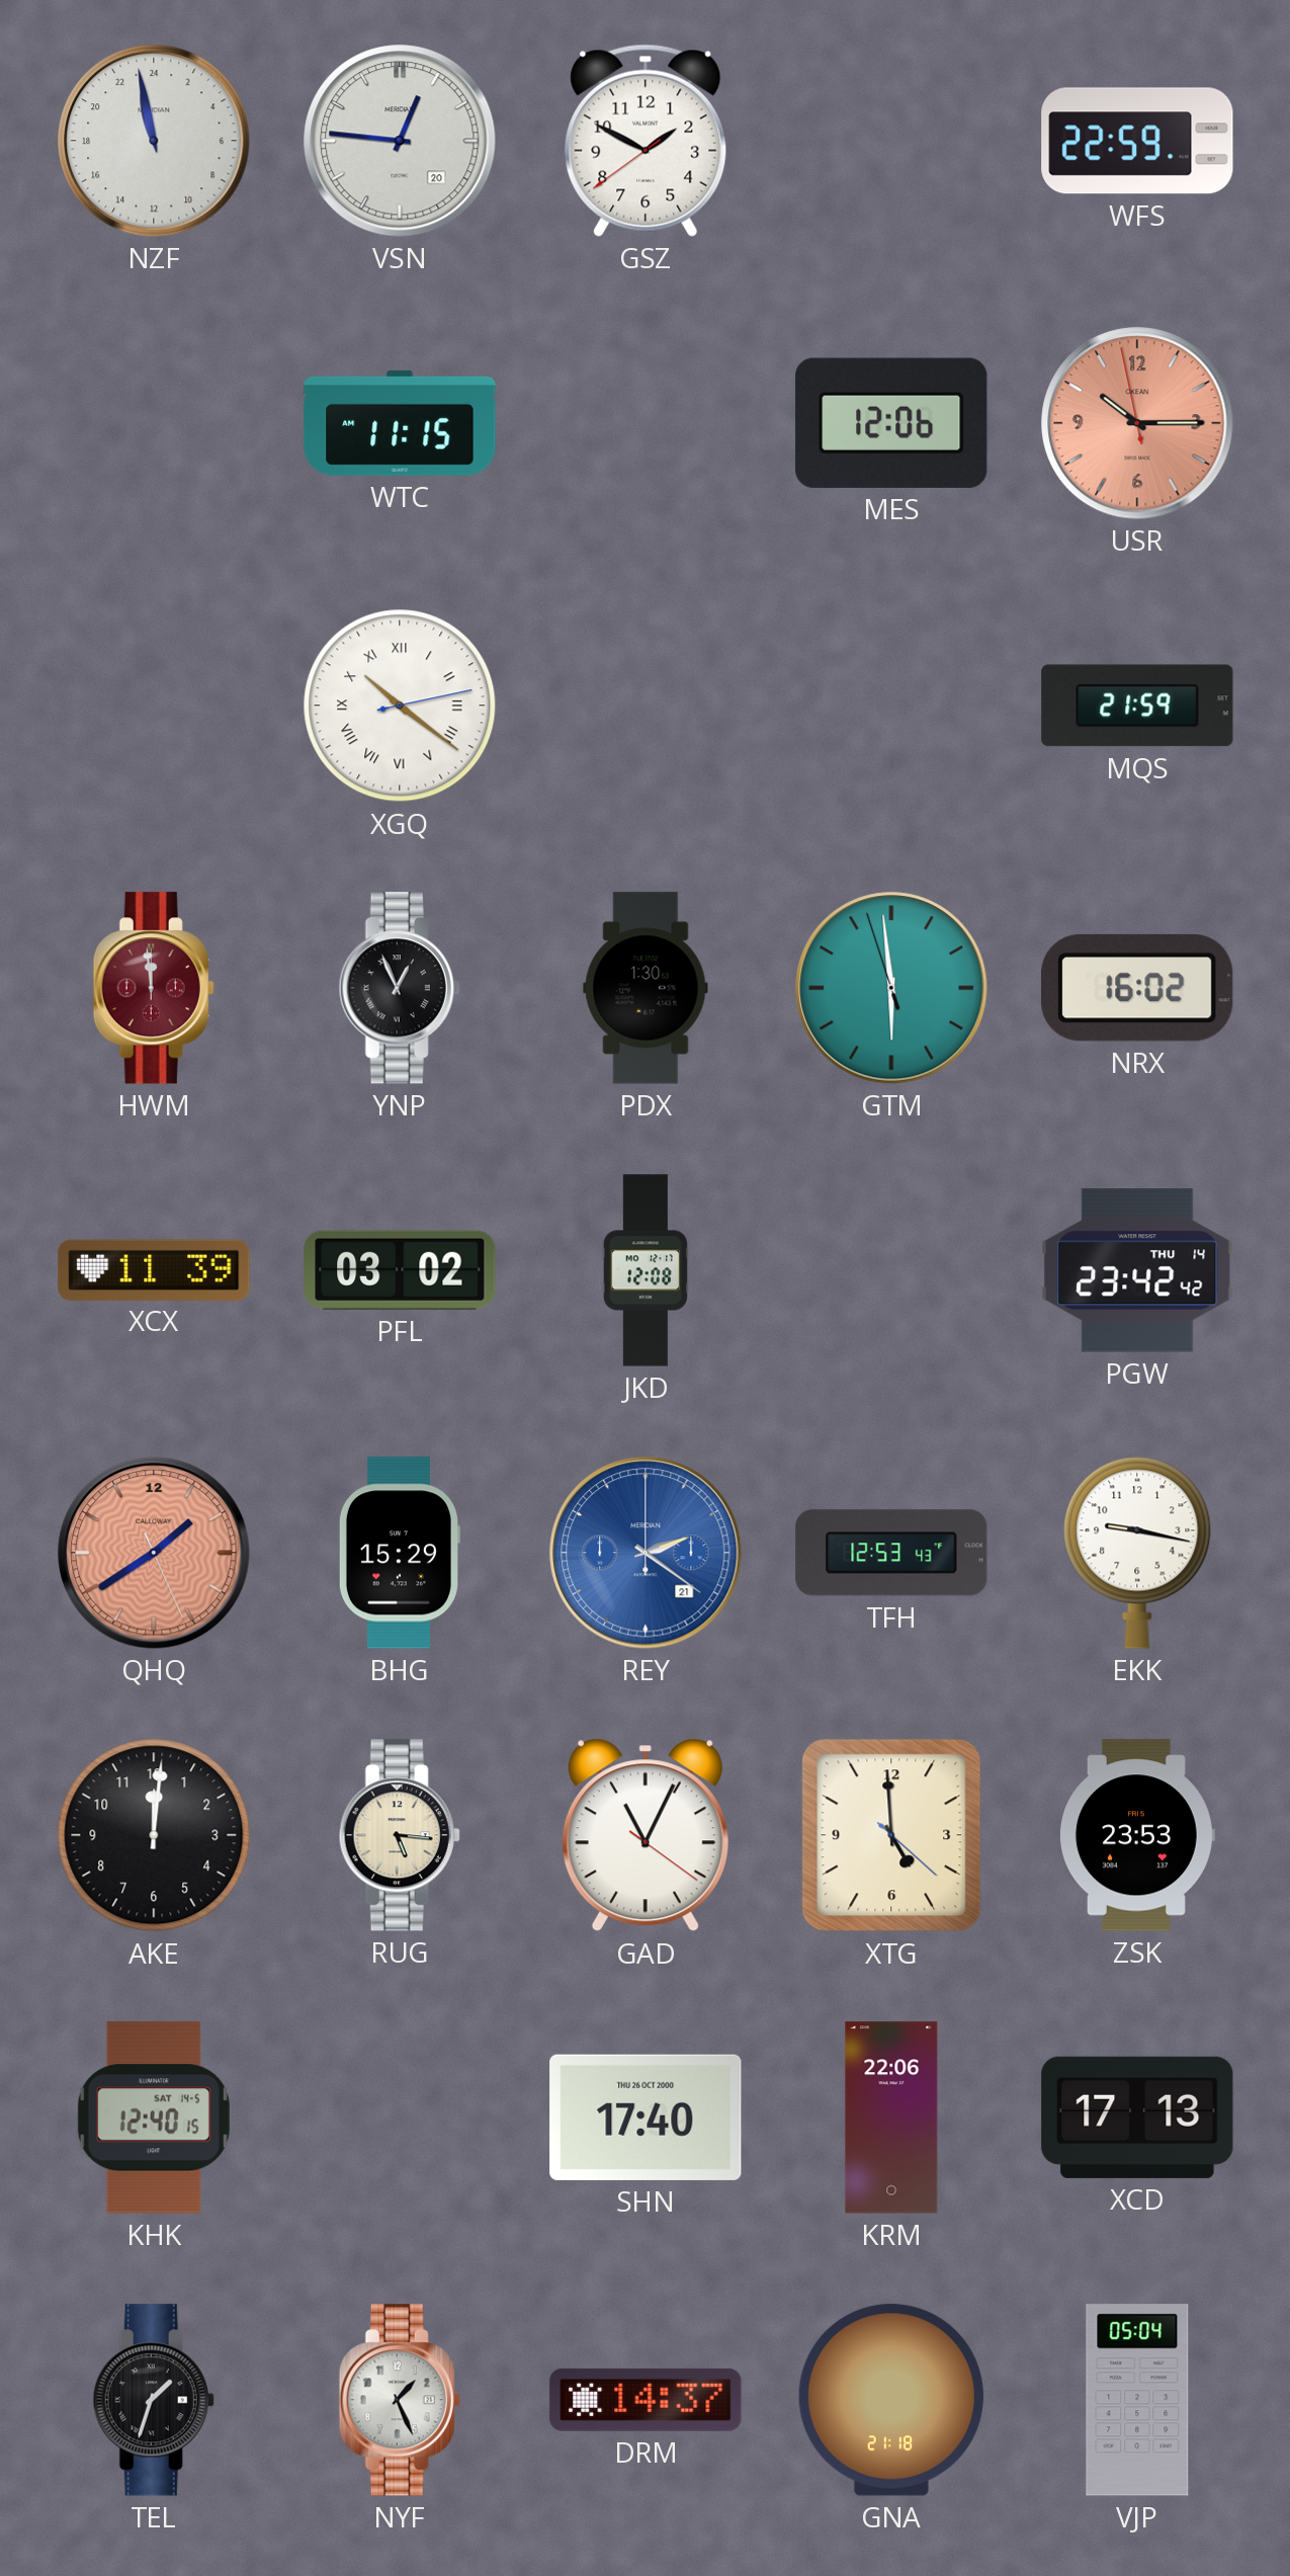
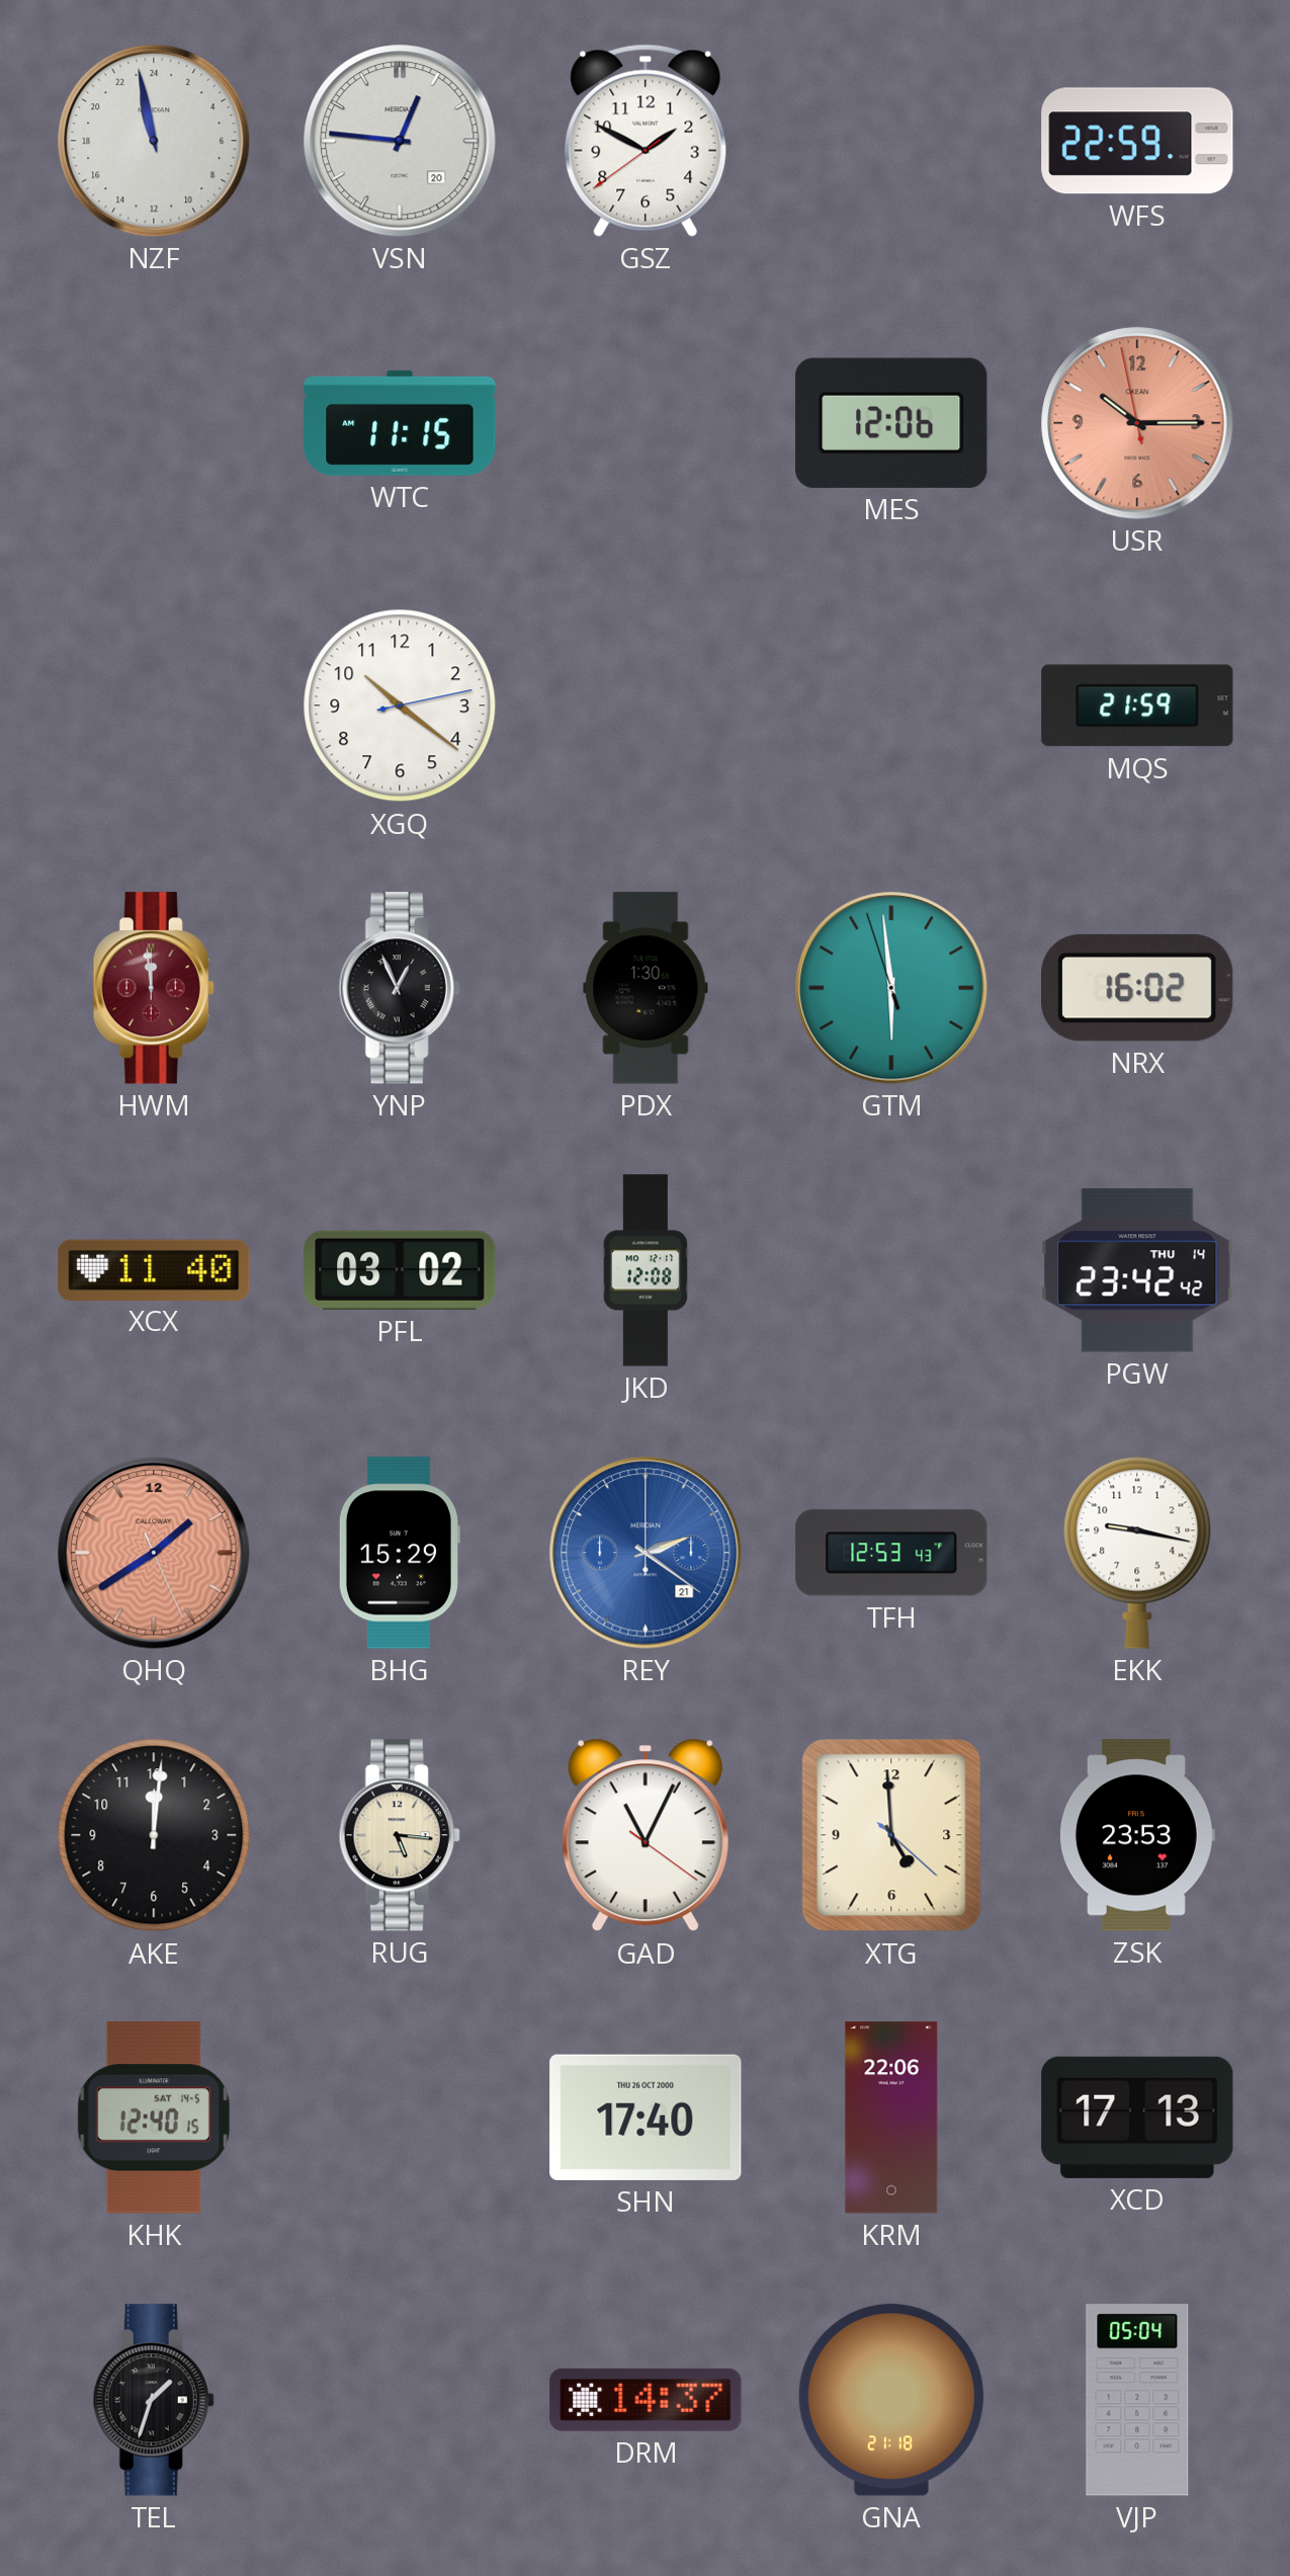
XGQ numerals: Roman -> Arabic
XCX: 11:39 -> 11:40
NYF: 1:26 -> none
